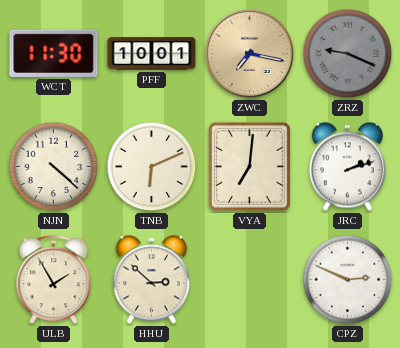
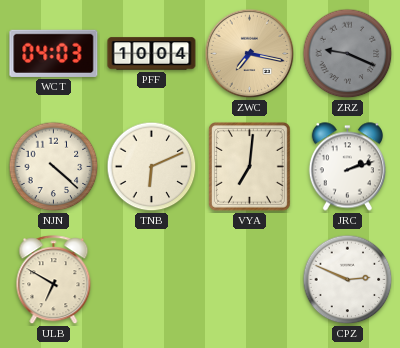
WCT: 11:30 -> 04:03
PFF: 10:01 -> 10:04
ULB: 1:55 -> 6:50
HHU: 2:52 -> none
